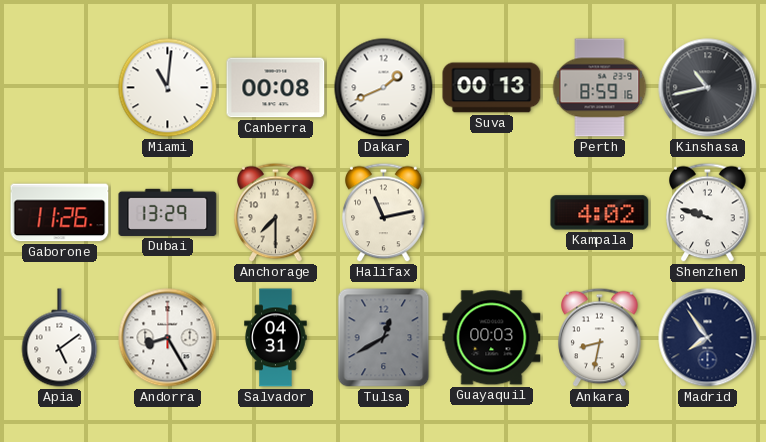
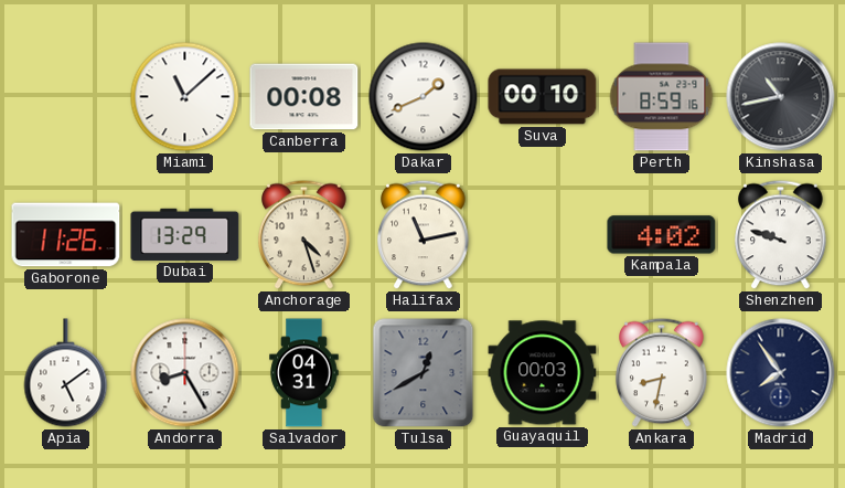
Miami: 11:01 -> 11:08
Suva: 00:13 -> 00:10
Anchorage: 7:30 -> 4:27
